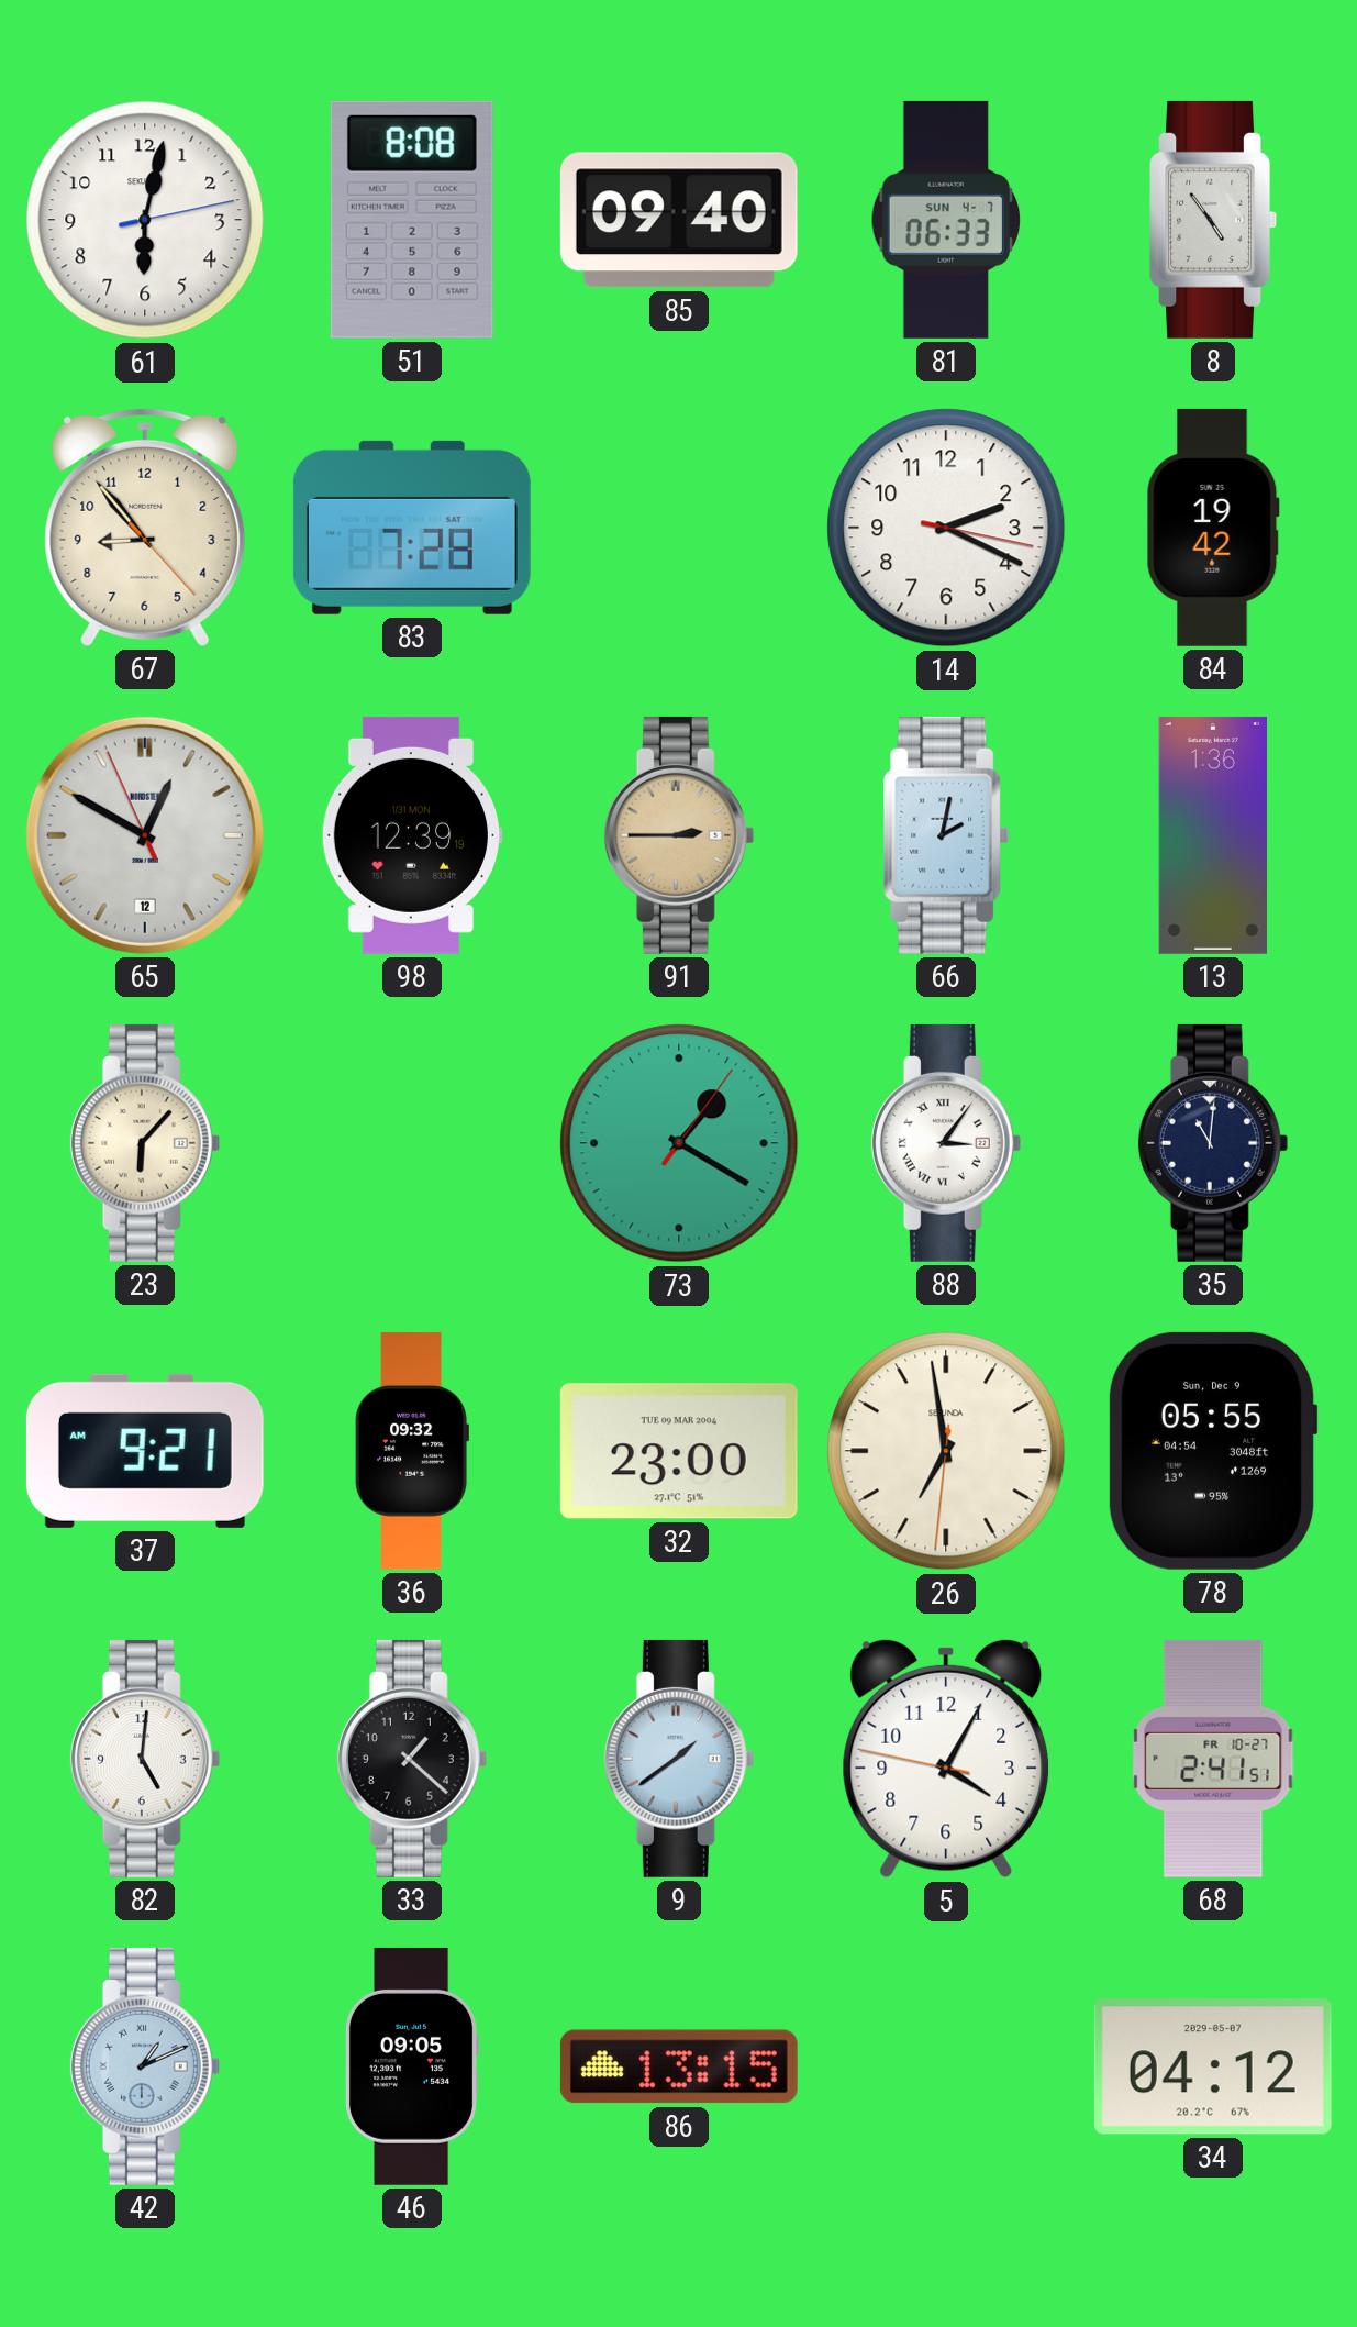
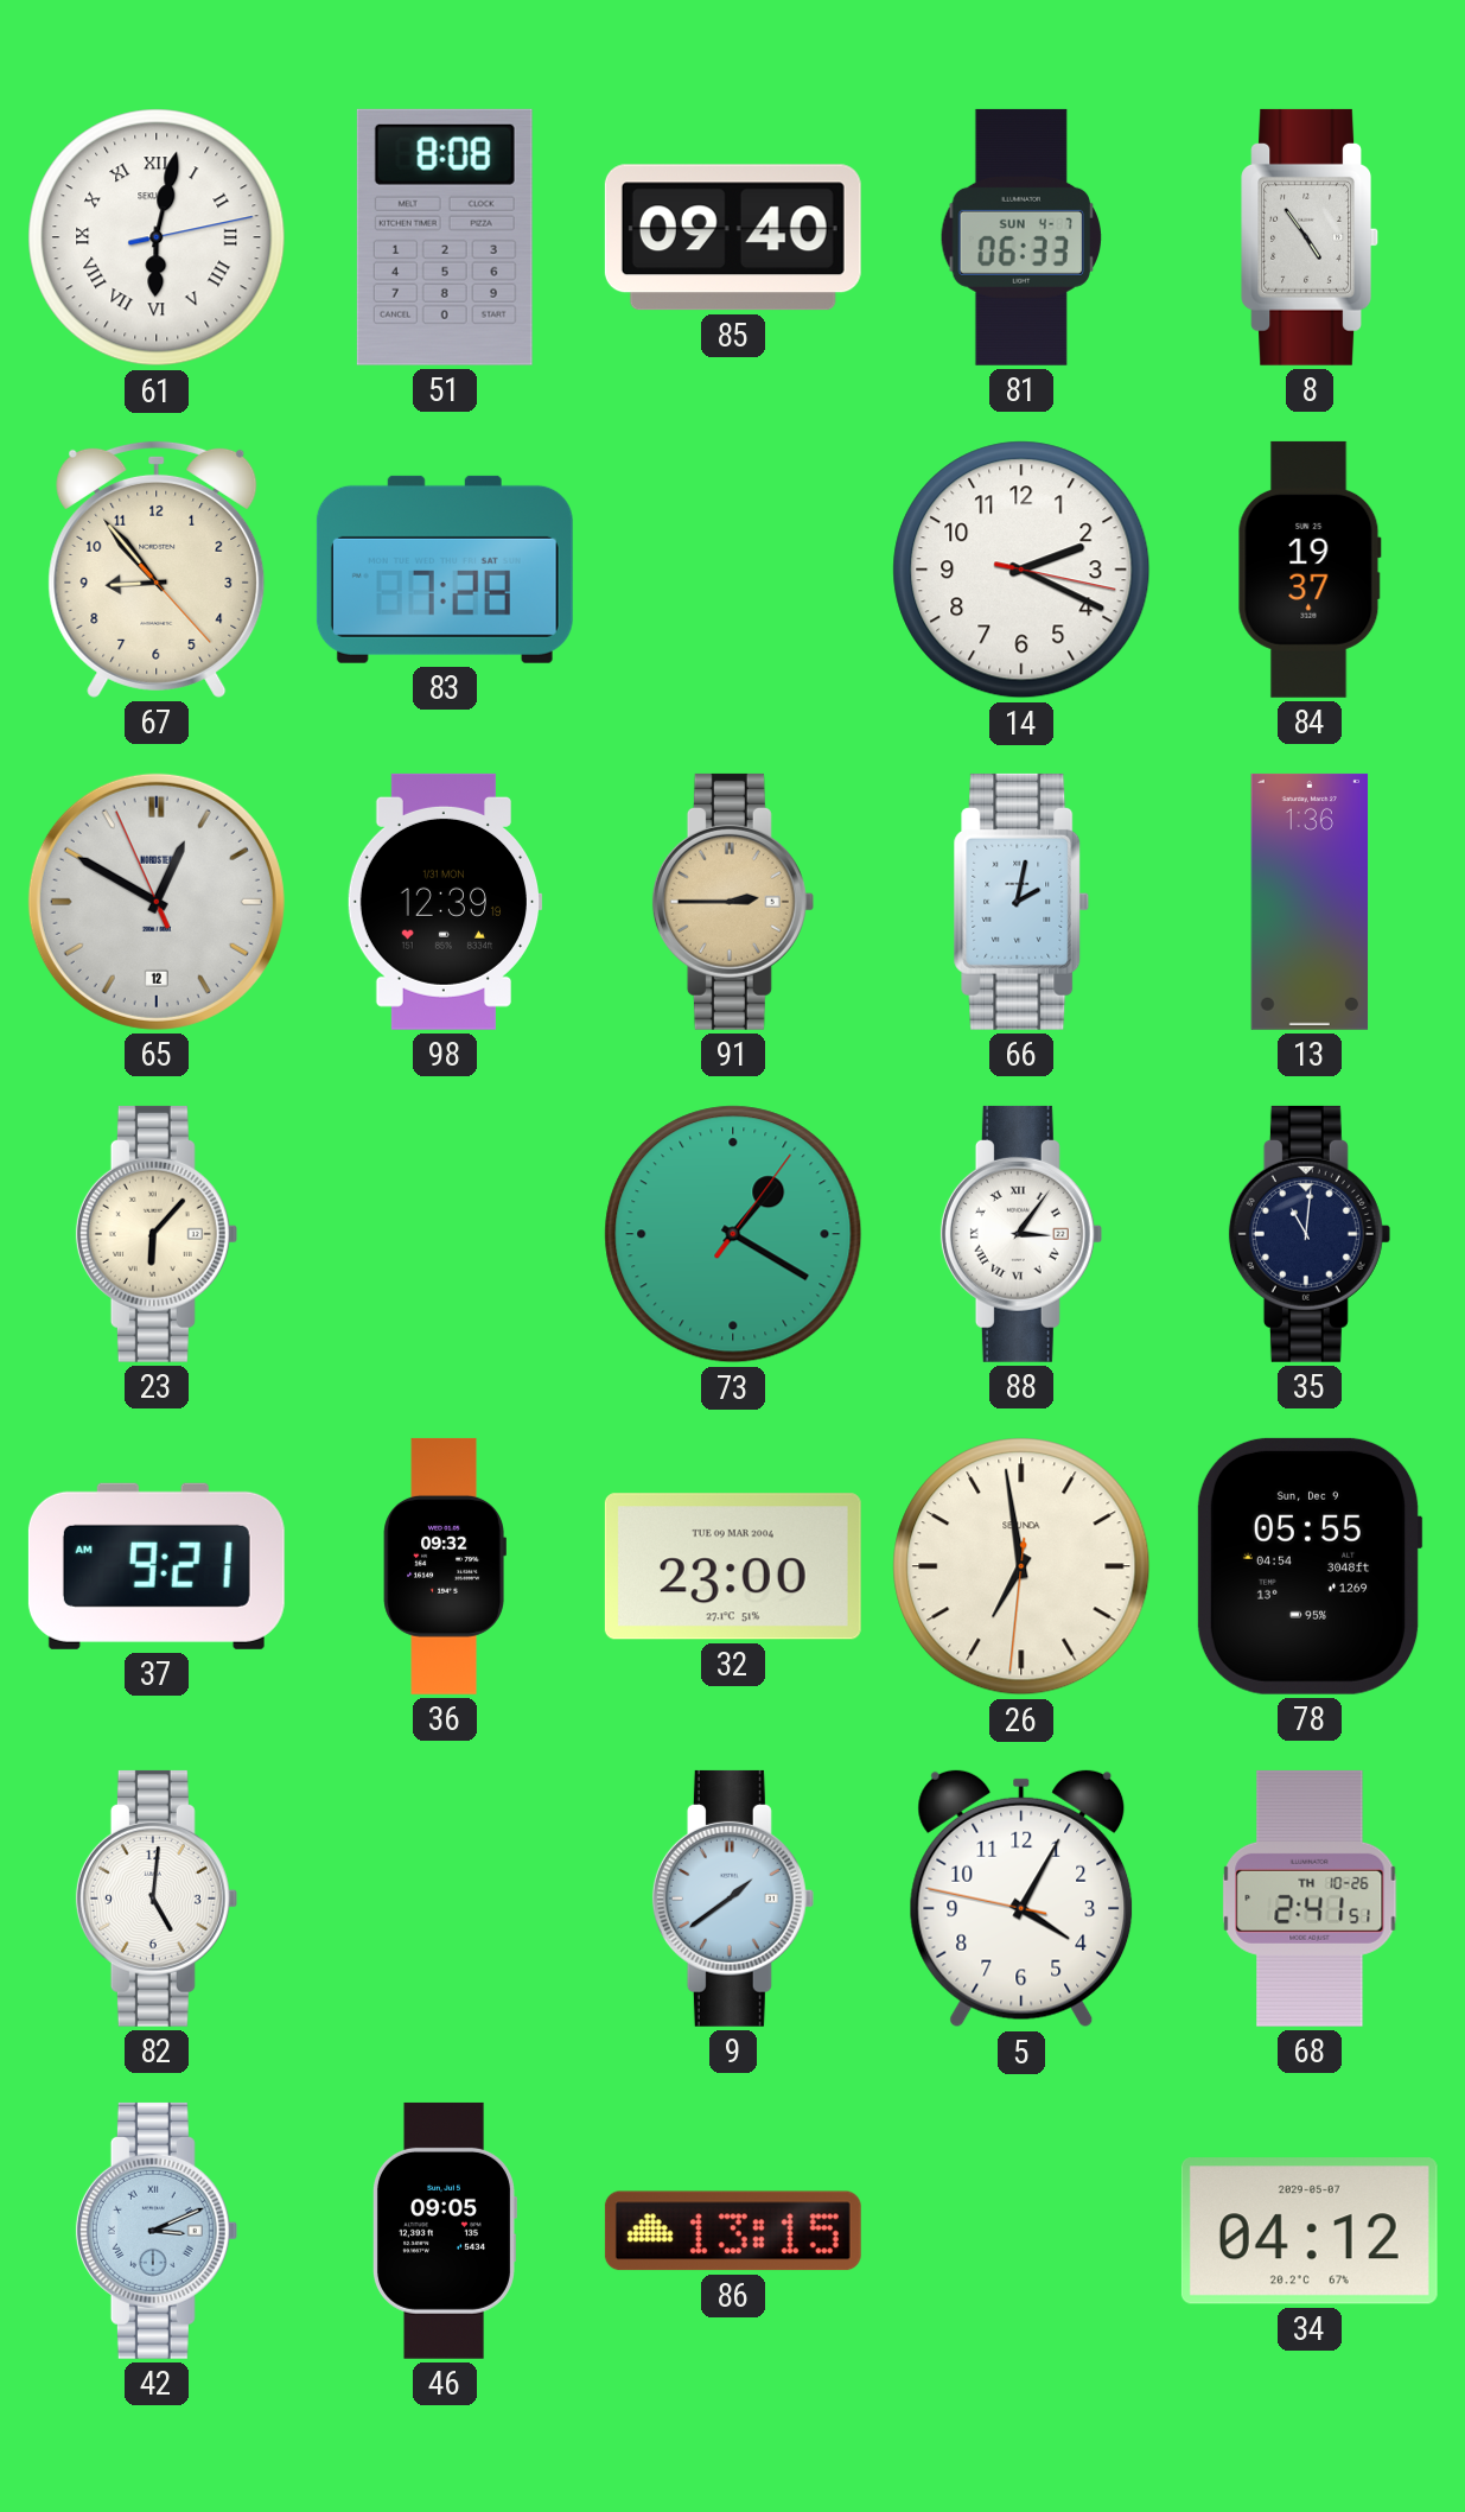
61 numerals: Arabic -> Roman
84: 19:42 -> 19:37
33: 1:22 -> none
68 date: FR 10-27 -> TH 10-26
42: 1:11 -> 3:11
